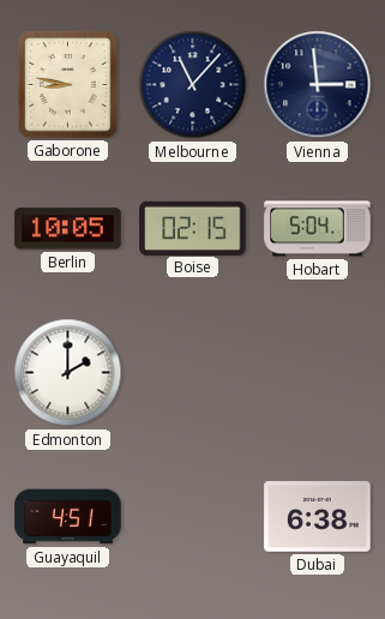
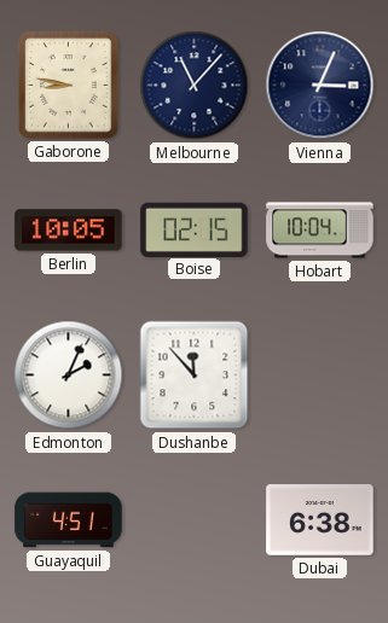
Vienna: 2:59 -> 3:04
Hobart: 5:04 -> 10:04
Edmonton: 2:00 -> 2:04
Dushanbe: none -> 11:53
